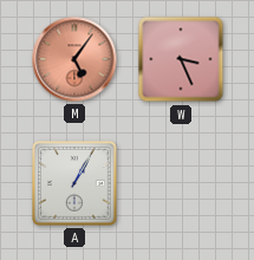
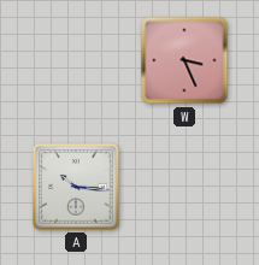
M: 5:06 -> none
A: 1:05 -> 10:16
